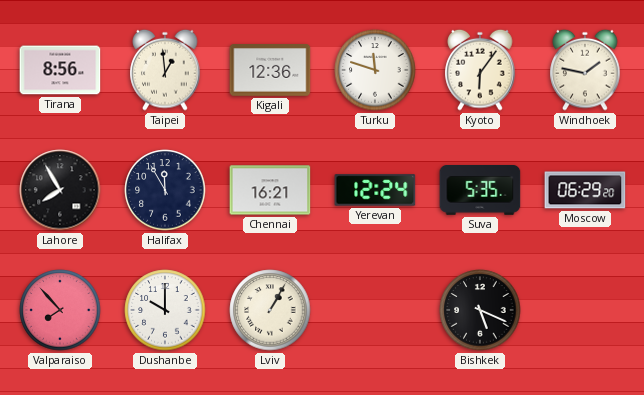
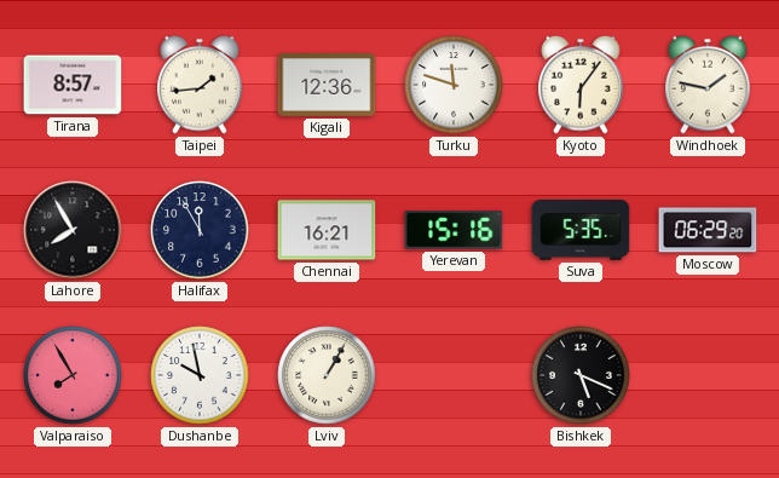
Tirana: 8:56 -> 8:57
Taipei: 12:59 -> 1:44
Yerevan: 12:24 -> 15:16
Valparaiso: 7:53 -> 7:55
Dushanbe: 10:00 -> 9:58
